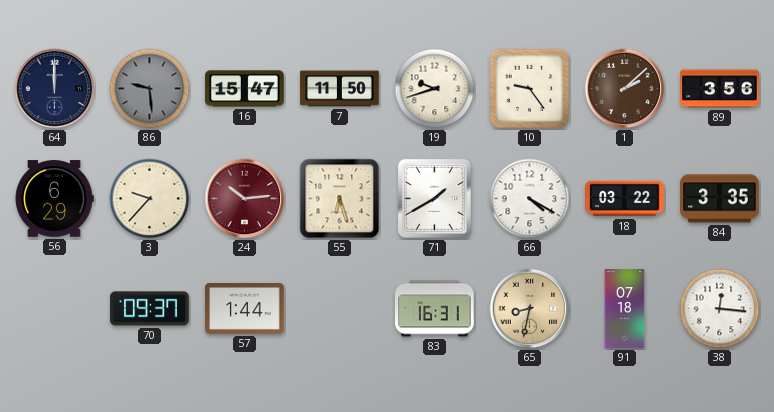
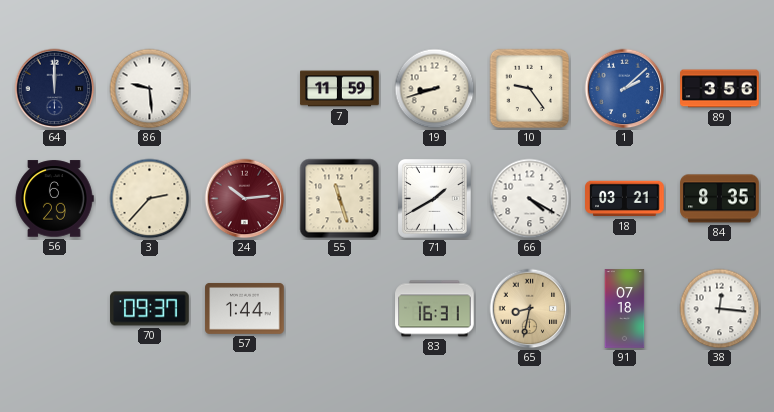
86 dial: grey -> white
16: 15:47 -> none
7: 11:50 -> 11:59
19: 9:42 -> 8:42
1 dial: brown -> blue
3: 9:37 -> 2:37
55: 6:27 -> 11:27
18: 03:22 -> 03:21
84: 3:35 -> 8:35
